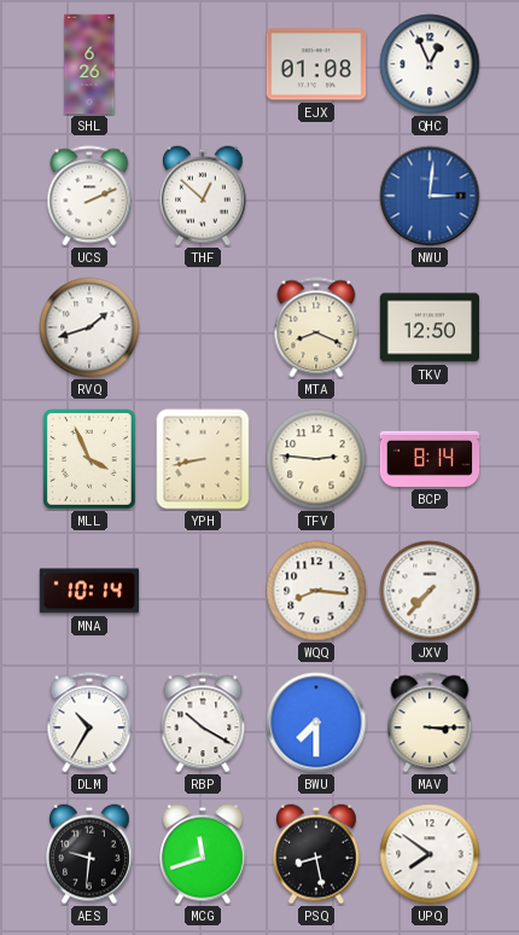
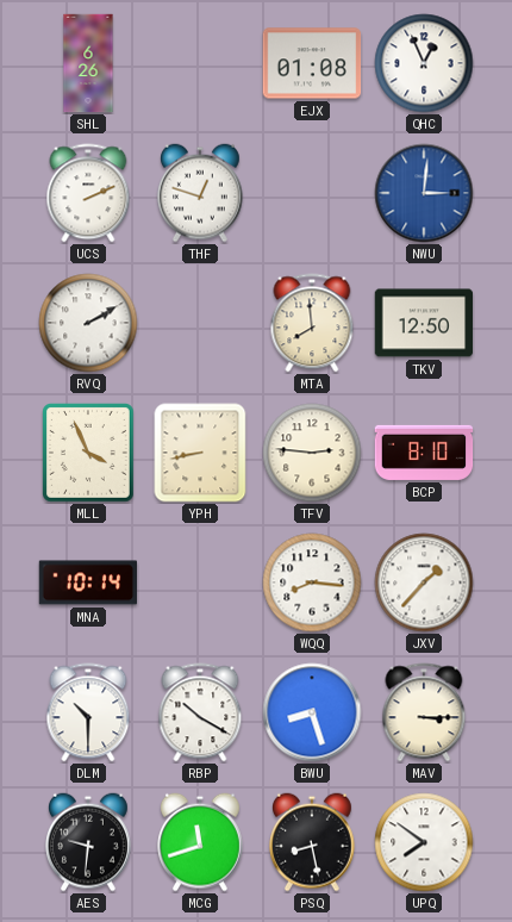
THF: 12:52 -> 12:48
RVQ: 1:42 -> 2:10
MTA: 8:19 -> 7:59
BCP: 8:14 -> 8:10
JXV: 7:37 -> 1:37
DLM: 10:35 -> 10:30
BWU: 7:30 -> 8:27
